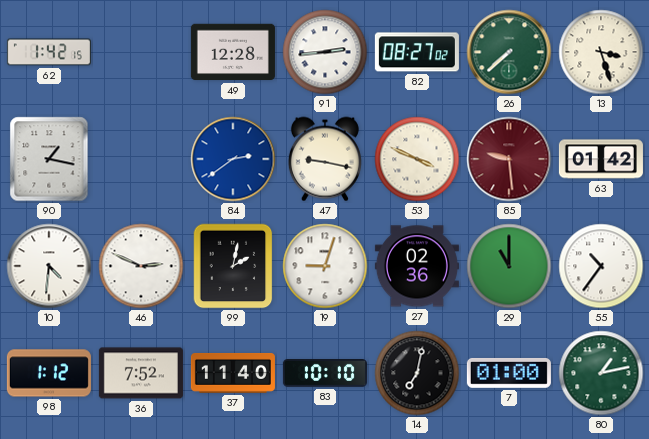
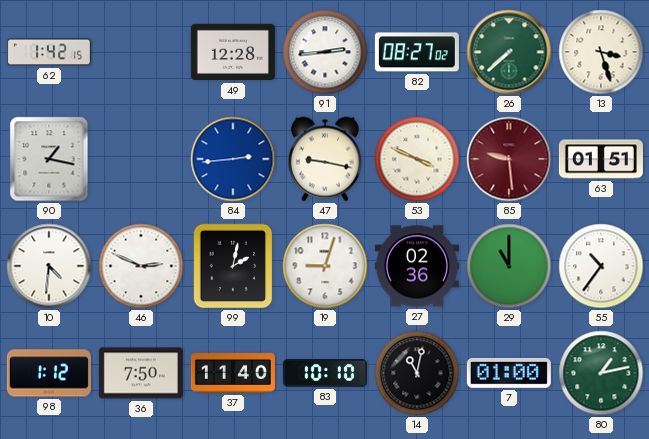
84: 2:39 -> 2:44
63: 01:42 -> 01:51
36: 7:52 -> 7:50
14: 7:02 -> 11:02
